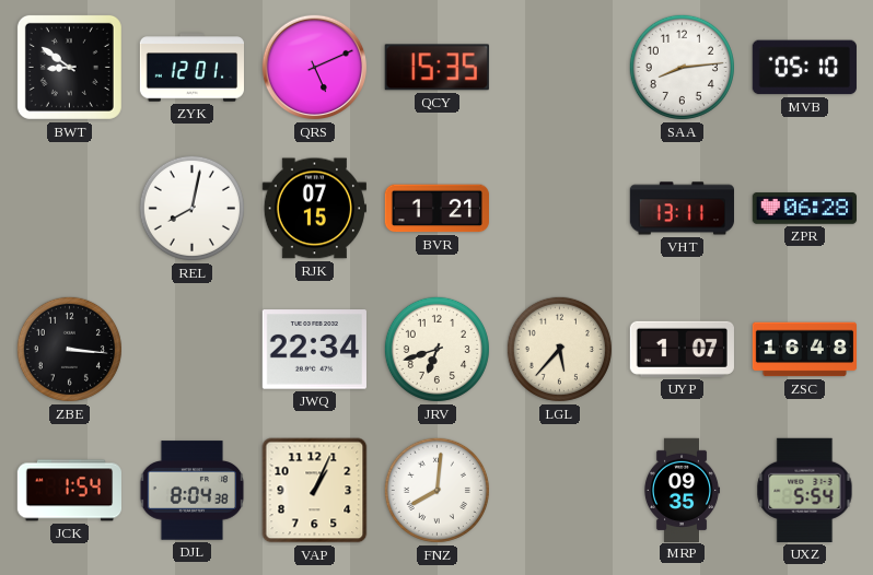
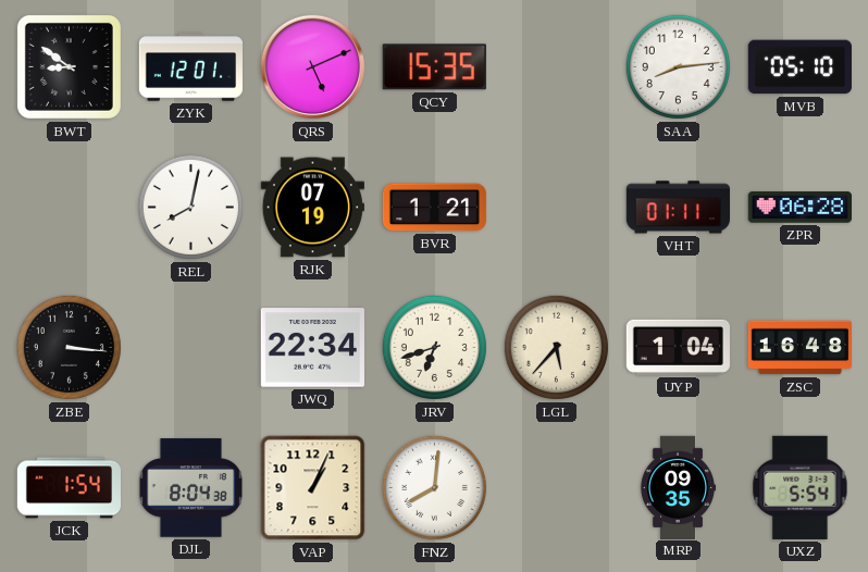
RJK: 07:15 -> 07:19
VHT: 13:11 -> 01:11
UYP: 1:07 -> 1:04
